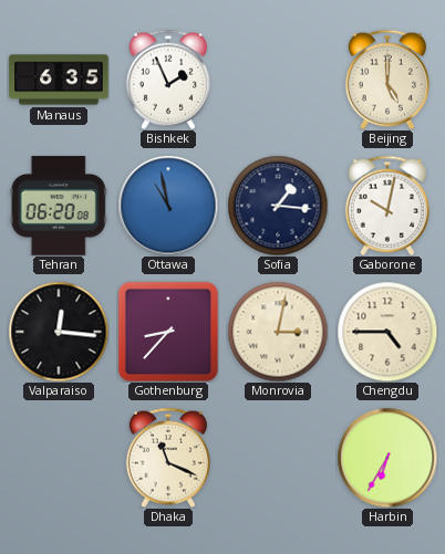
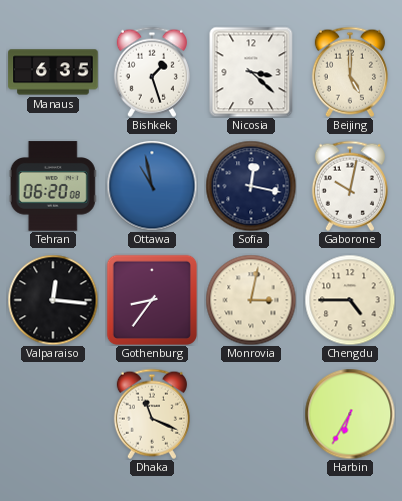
Bishkek: 1:56 -> 1:27
Nicosia: none -> 3:22
Sofia: 1:16 -> 12:17
Gothenburg: 8:37 -> 8:36
